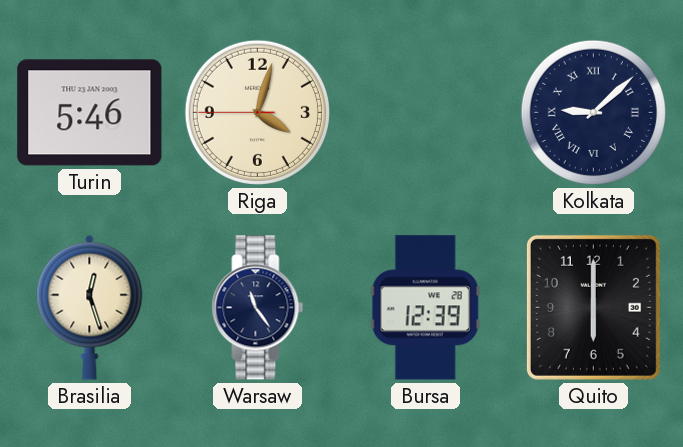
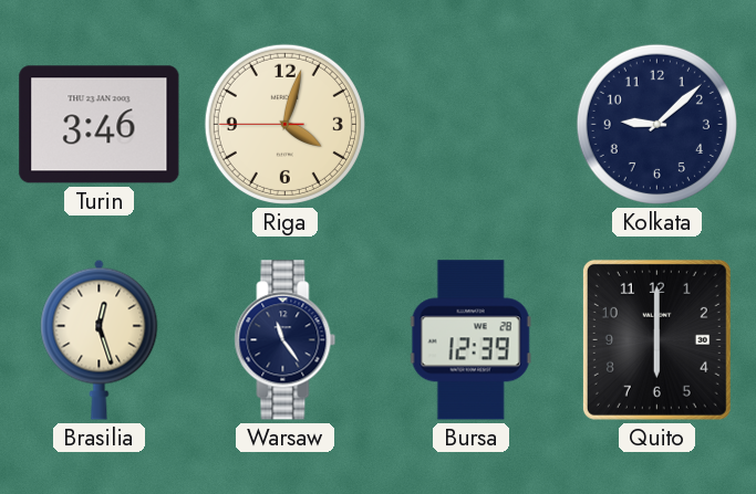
Turin: 5:46 -> 3:46
Kolkata numerals: Roman -> Arabic
